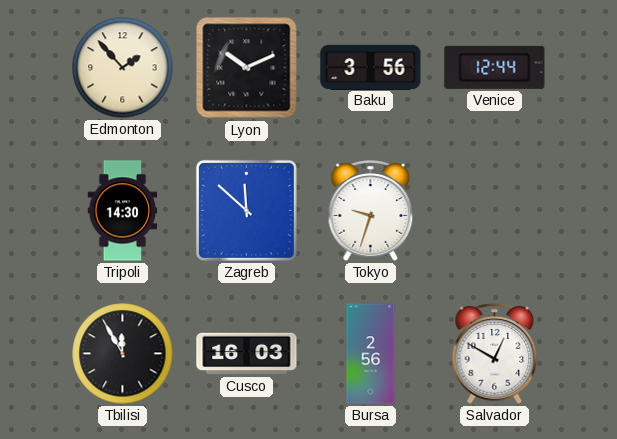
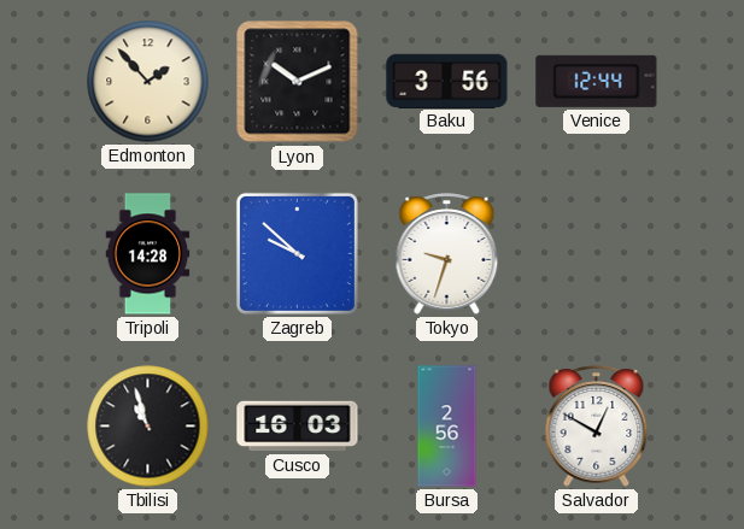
Tripoli: 14:30 -> 14:28
Zagreb: 11:52 -> 9:52
Tbilisi: 11:55 -> 10:57
